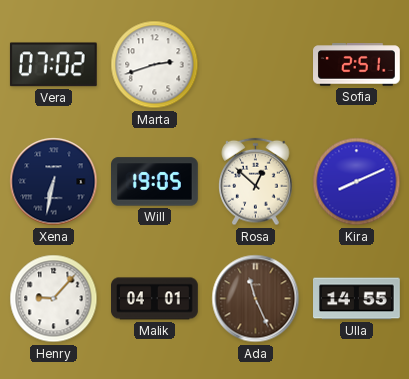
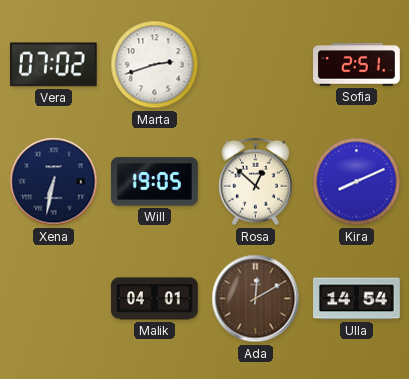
Henry: 9:07 -> none
Ada: 11:26 -> 12:10
Ulla: 14:55 -> 14:54
